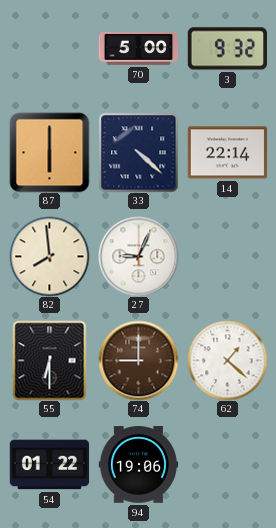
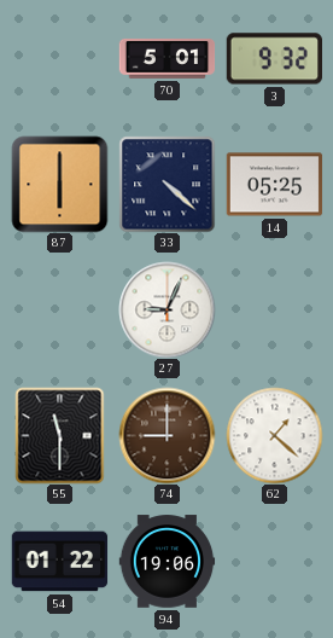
70: 5:00 -> 5:01
14: 22:14 -> 05:25
82: 7:59 -> none
55: 6:30 -> 11:30
